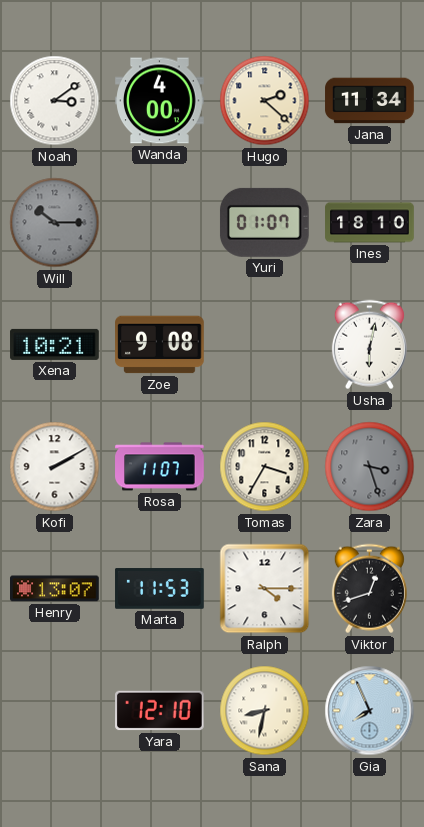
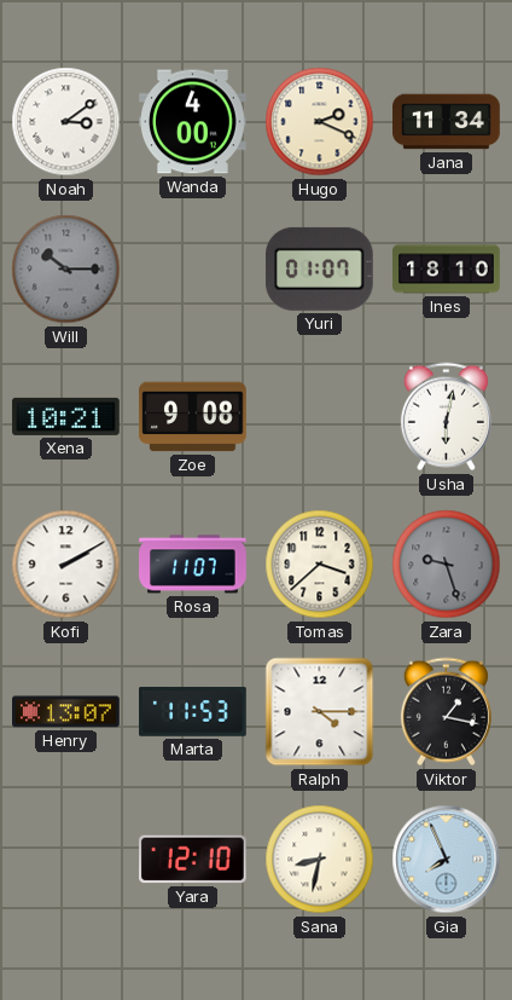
Hugo: 2:22 -> 2:19
Tomas: 3:35 -> 3:38
Zara: 3:27 -> 9:27
Viktor: 12:42 -> 1:17
